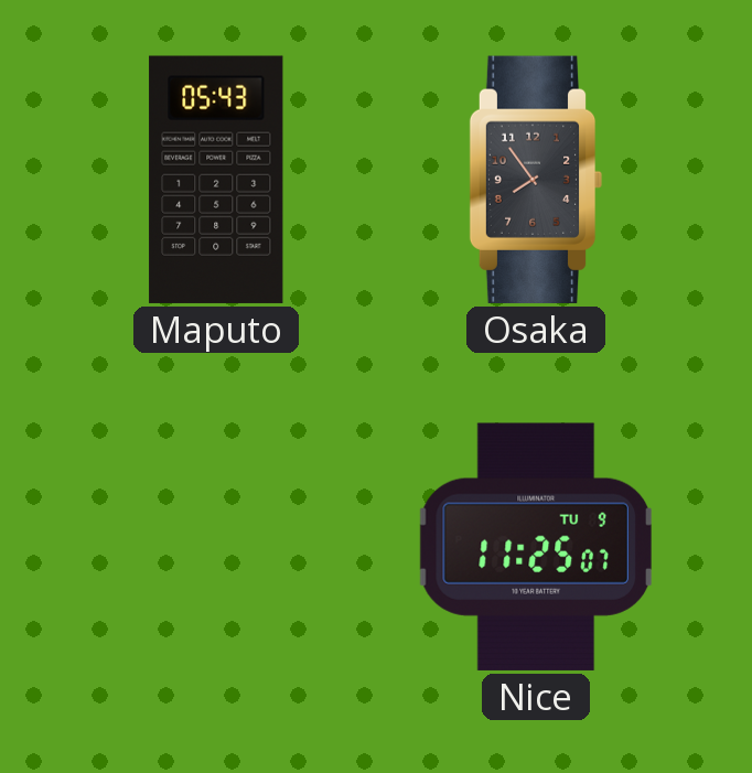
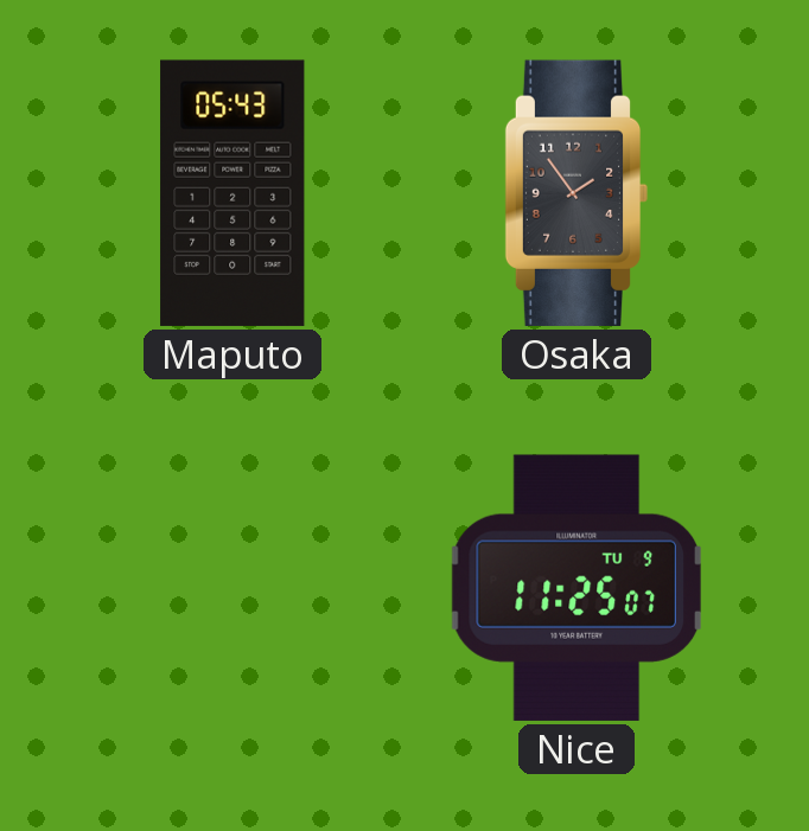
Osaka: 7:54 -> 1:54
